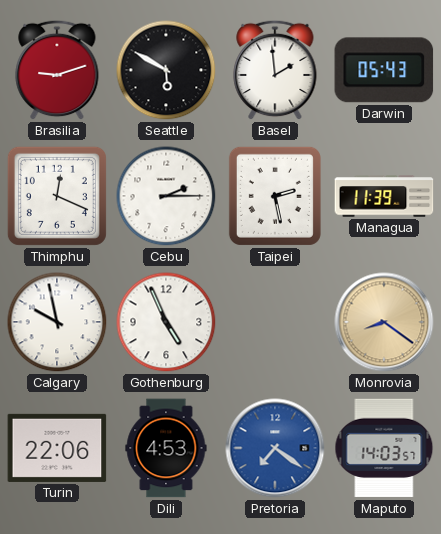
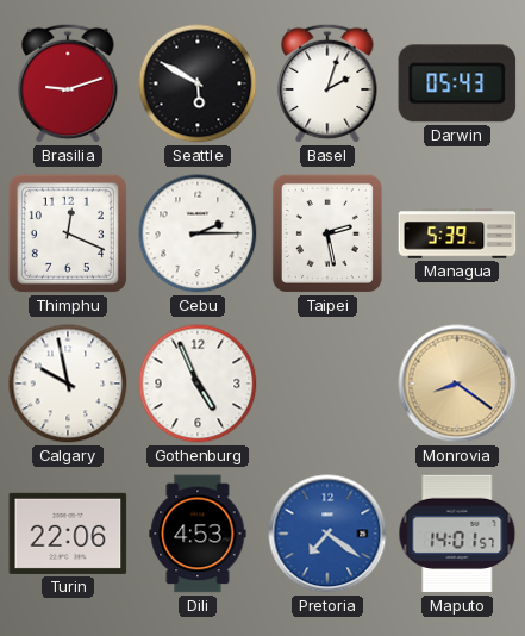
Basel: 1:59 -> 2:03
Managua: 11:39 -> 5:39
Maputo: 14:03 -> 14:01
